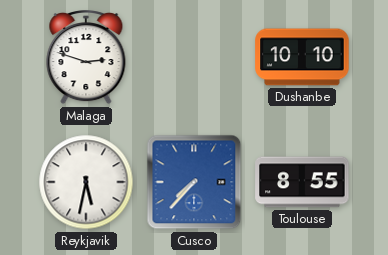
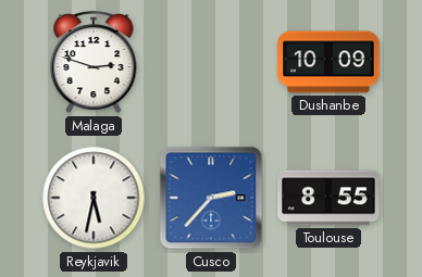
Dushanbe: 10:10 -> 10:09
Cusco: 7:37 -> 2:37
